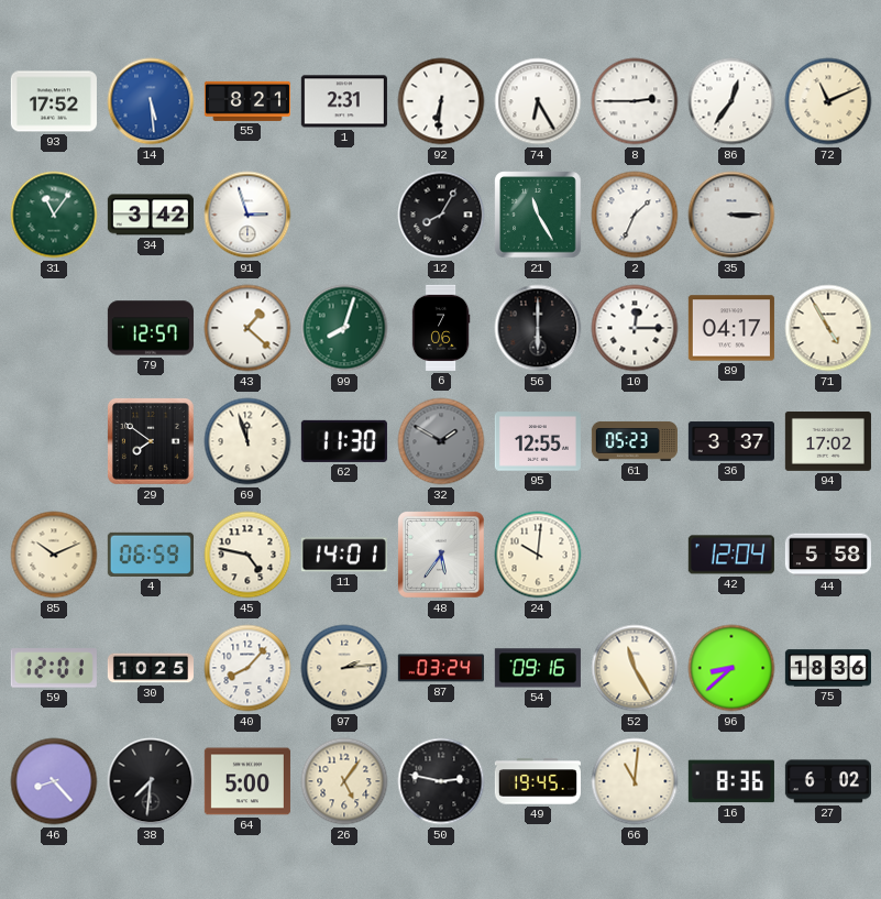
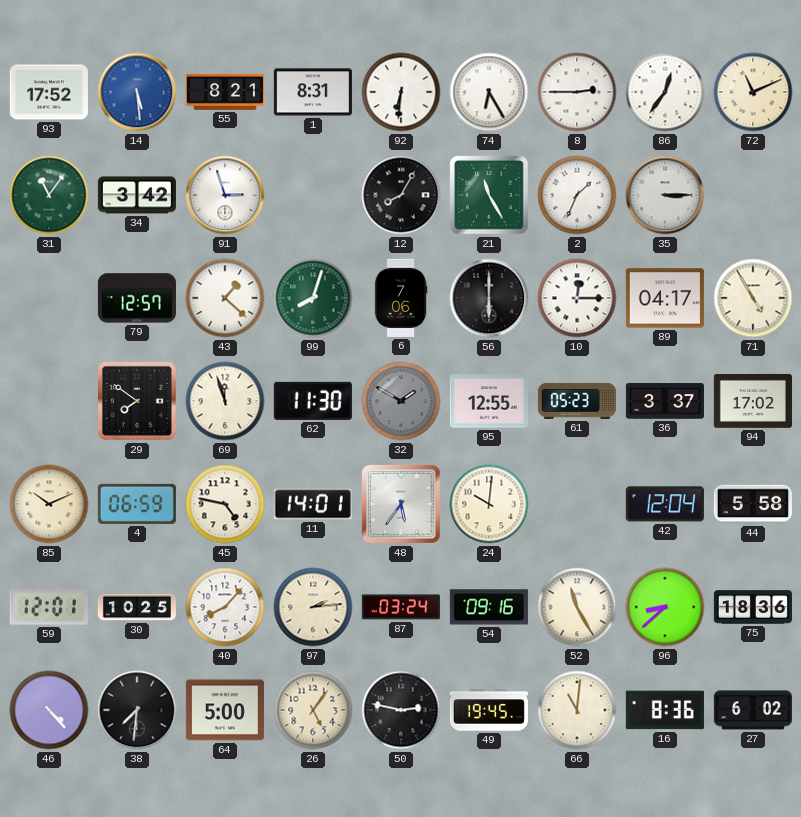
1: 2:31 -> 8:31
46: 8:23 -> 4:23
